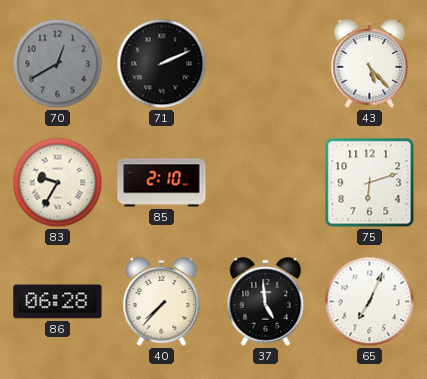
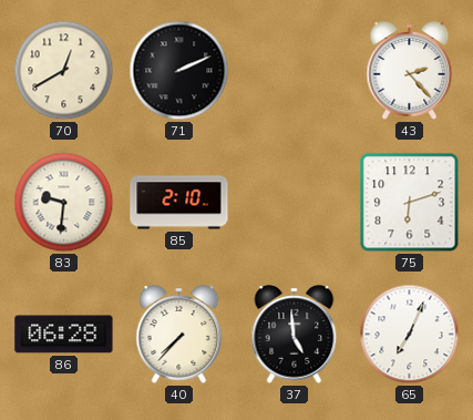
70 dial: grey -> cream
43: 5:23 -> 2:23
83: 9:35 -> 9:31
